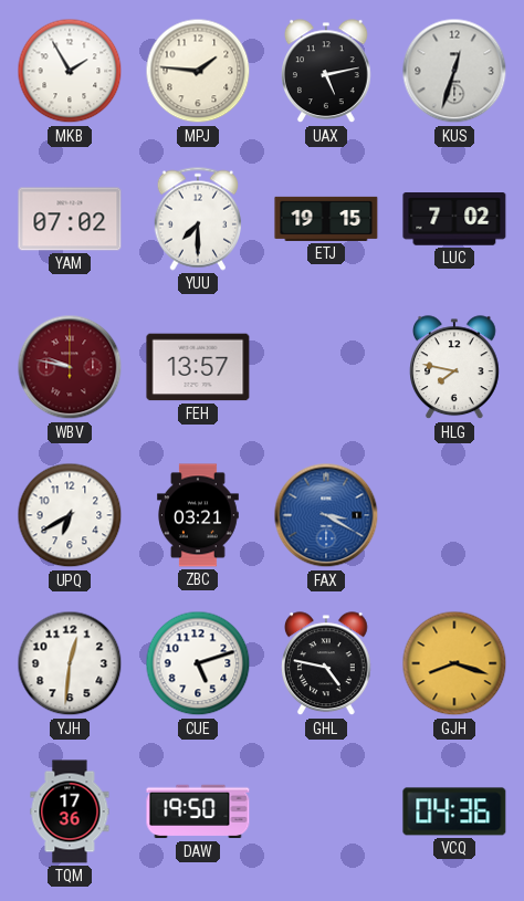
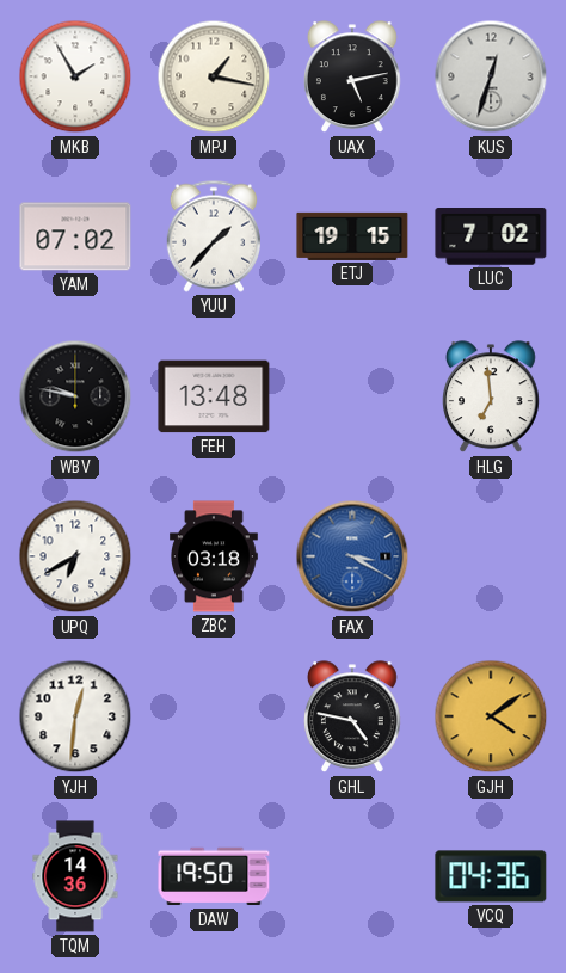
MPJ: 1:46 -> 1:17
YUU: 7:30 -> 1:37
WBV dial: burgundy -> black
FEH: 13:57 -> 13:48
HLG: 7:47 -> 6:59
ZBC: 03:21 -> 03:18
CUE: 5:12 -> none
GJH: 8:18 -> 4:09
TQM: 17:36 -> 14:36
